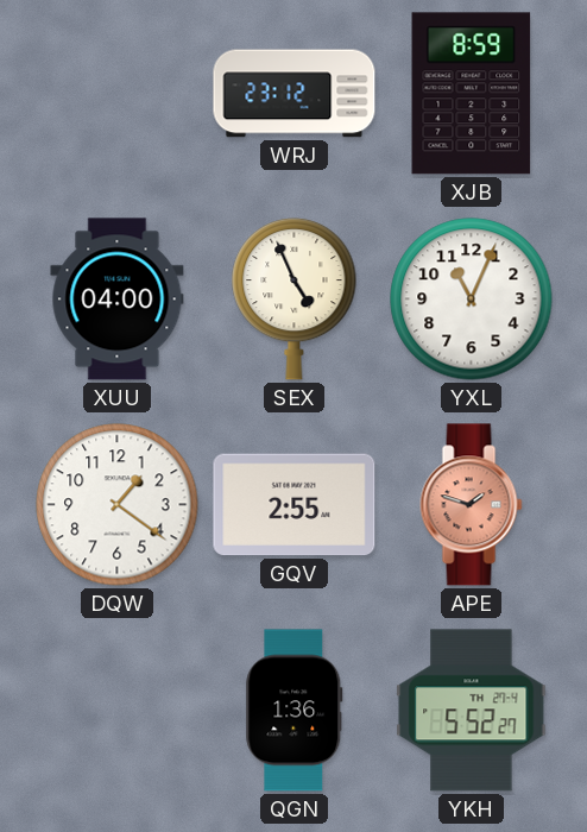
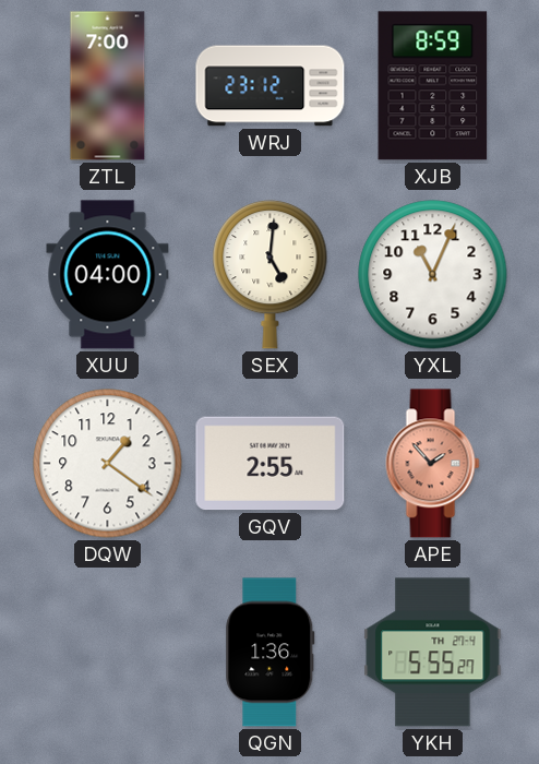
ZTL: none -> 7:00
SEX: 4:56 -> 5:01
APE: 1:48 -> 1:53
YKH: 5:52 -> 5:55
